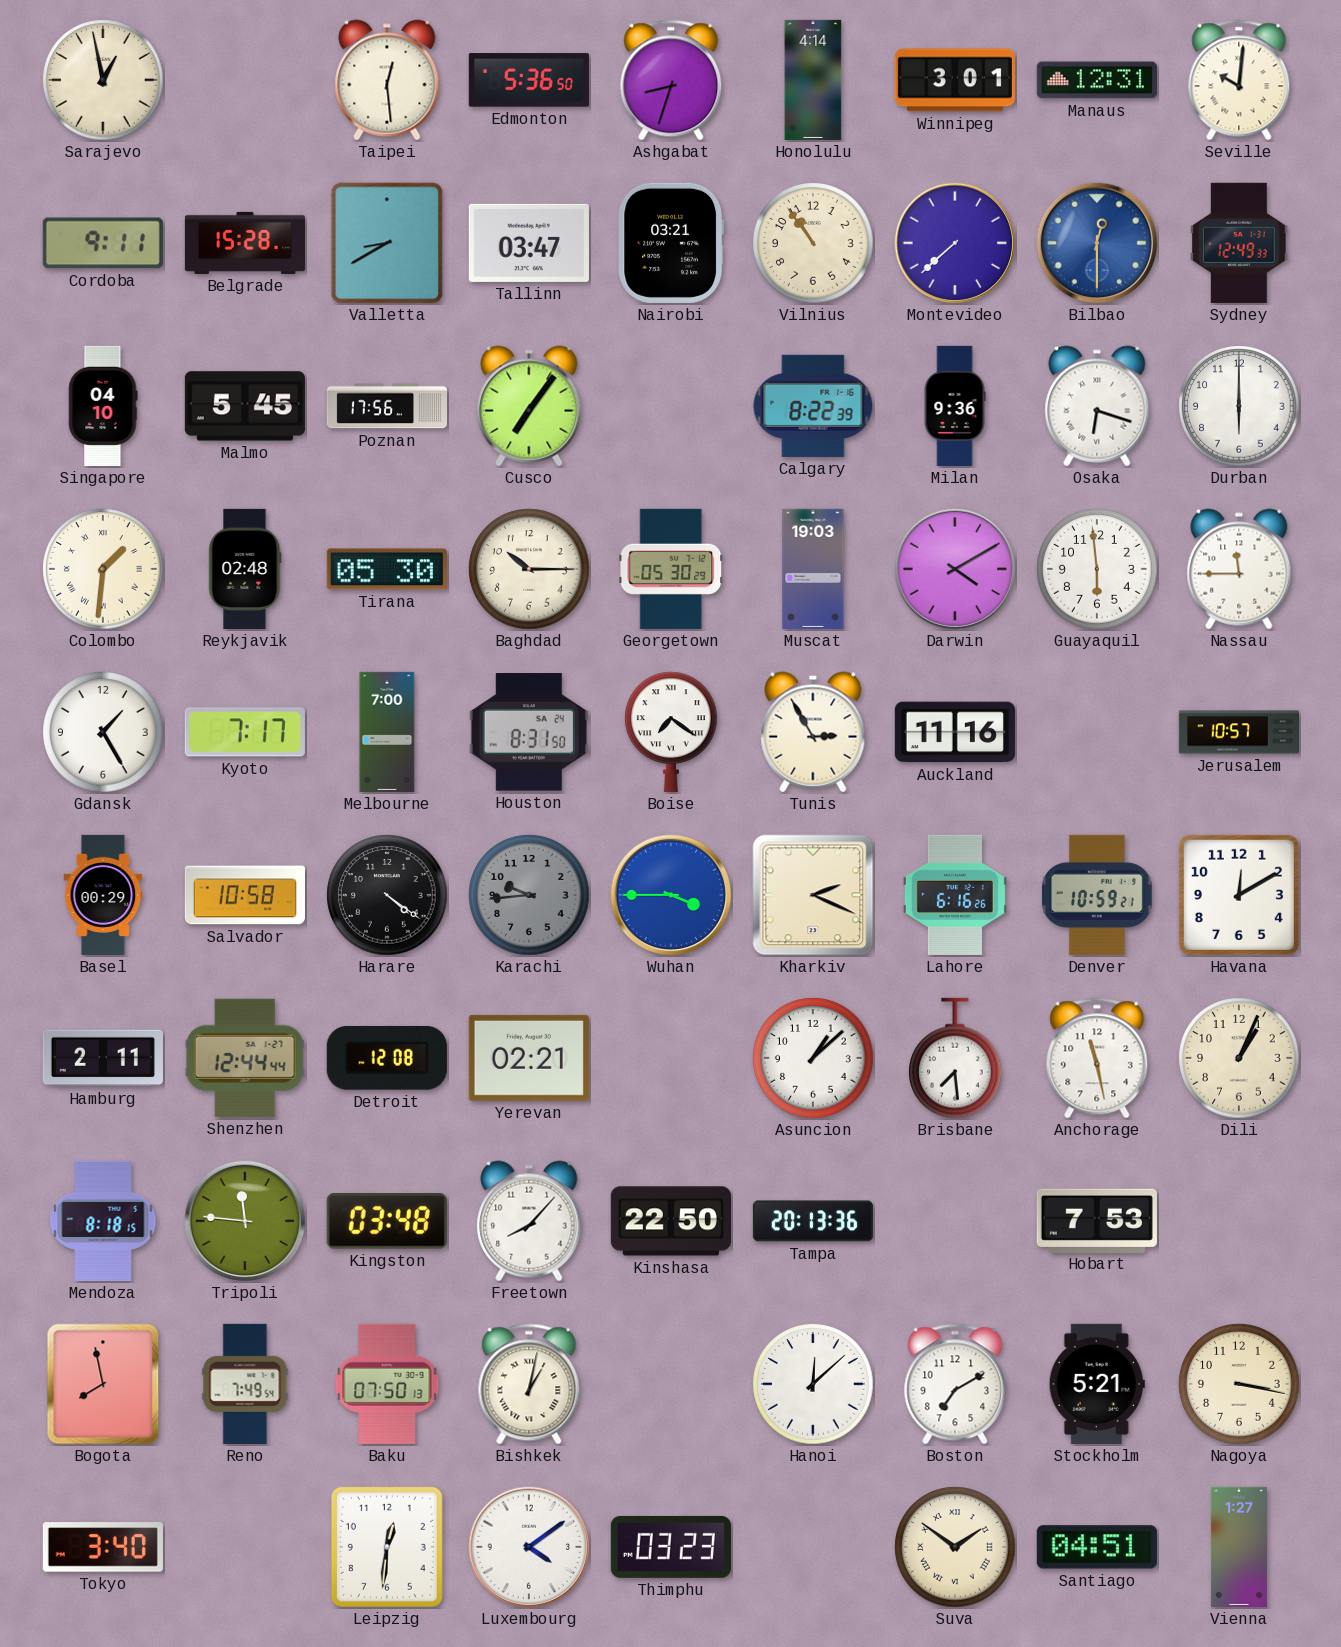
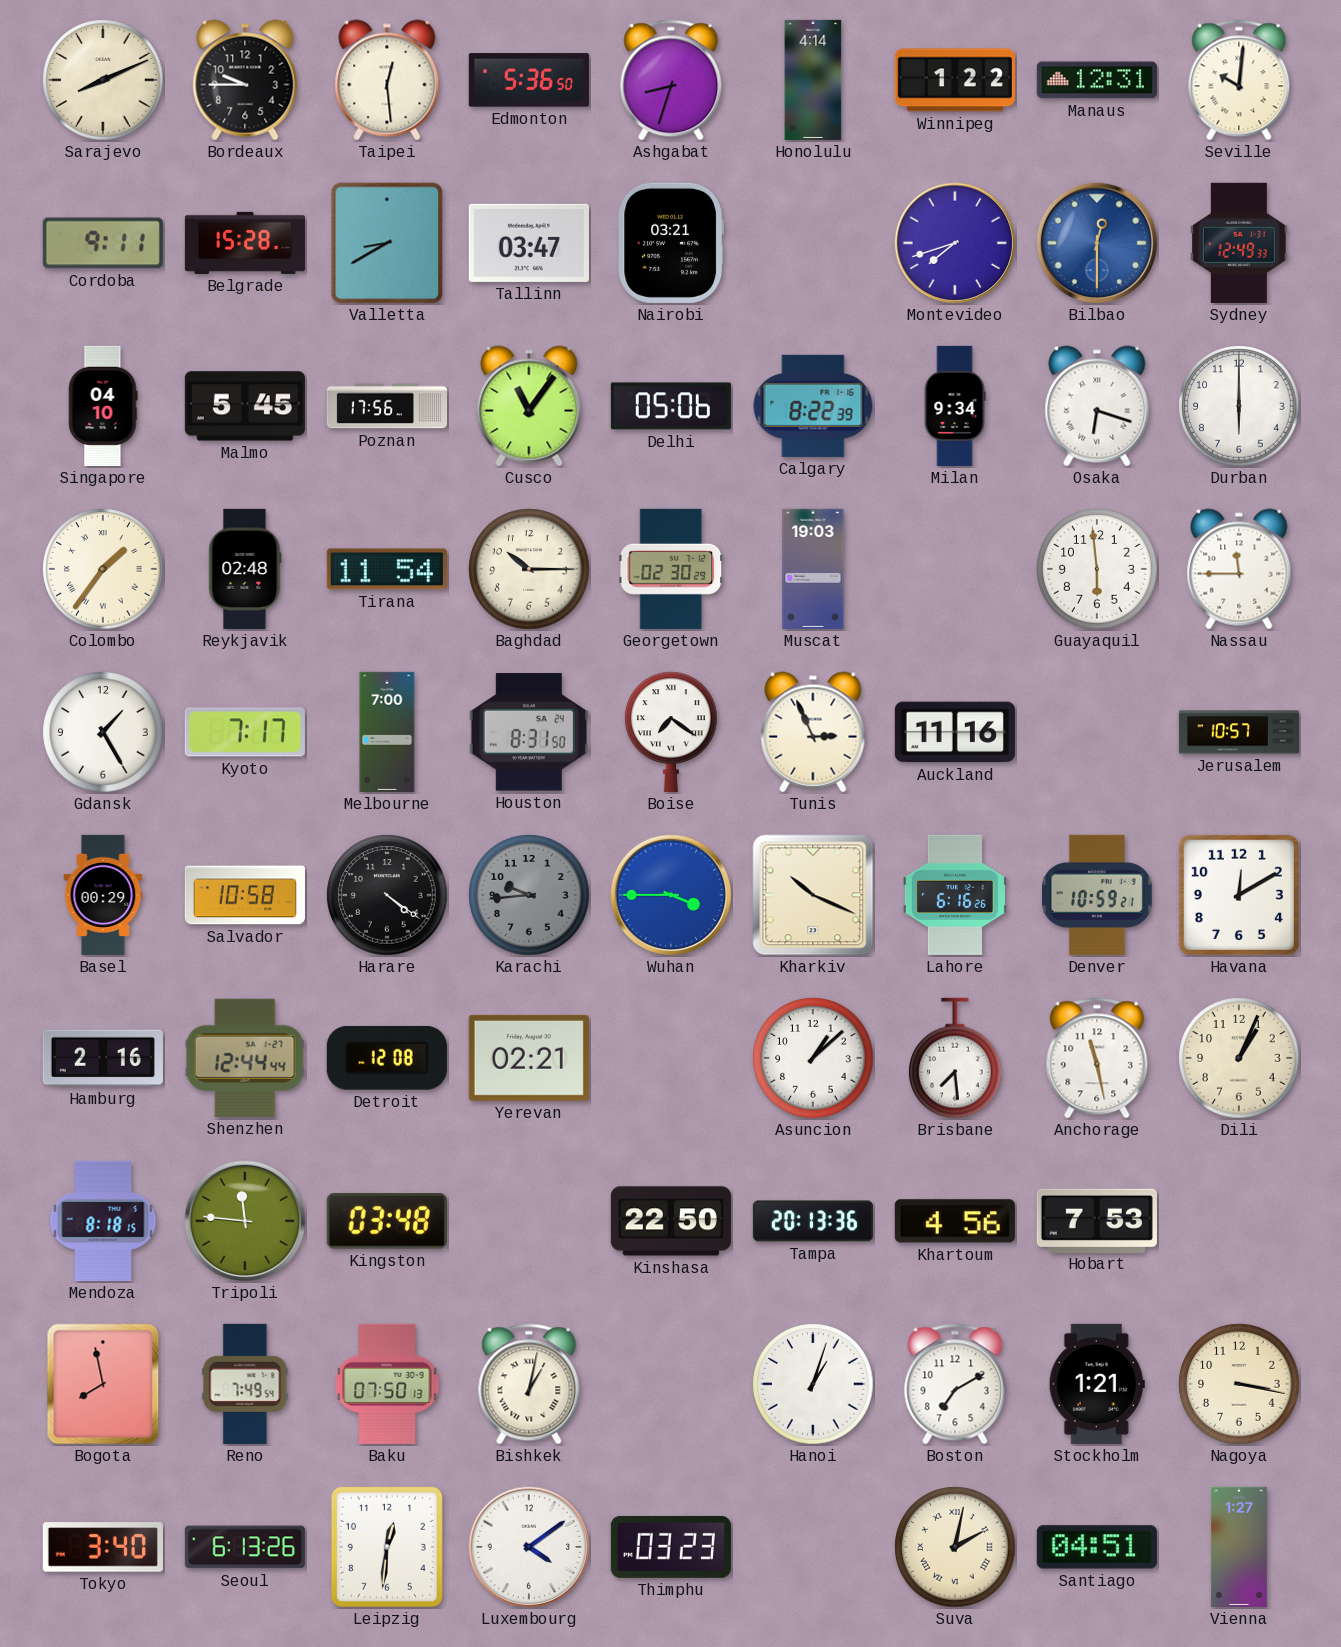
Sarajevo: 12:58 -> 8:11
Bordeaux: none -> 9:45
Winnipeg: 3:01 -> 1:22
Vilnius: 10:54 -> none
Montevideo: 7:38 -> 7:42
Cusco: 7:06 -> 11:06
Delhi: none -> 05:06
Milan: 9:36 -> 9:34
Colombo: 1:31 -> 1:36
Tirana: 05:30 -> 11:54
Georgetown: 05:30 -> 02:30
Darwin: 4:10 -> none
Tunis: 2:55 -> 2:56
Kharkiv: 2:19 -> 10:19
Hamburg: 2:11 -> 2:16
Freetown: 8:07 -> none
Khartoum: none -> 4:56
Hanoi: 12:08 -> 1:03
Stockholm: 5:21 -> 1:21
Seoul: none -> 6:13
Suva: 1:51 -> 2:02
